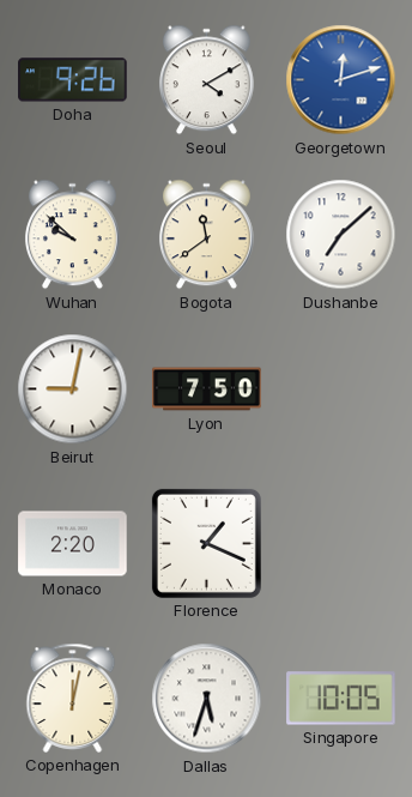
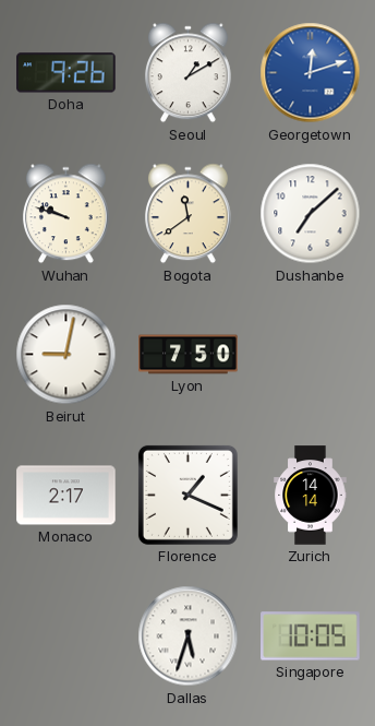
Seoul: 4:10 -> 1:10
Wuhan: 9:52 -> 9:48
Monaco: 2:20 -> 2:17
Zurich: none -> 14:14
Copenhagen: 12:02 -> none
